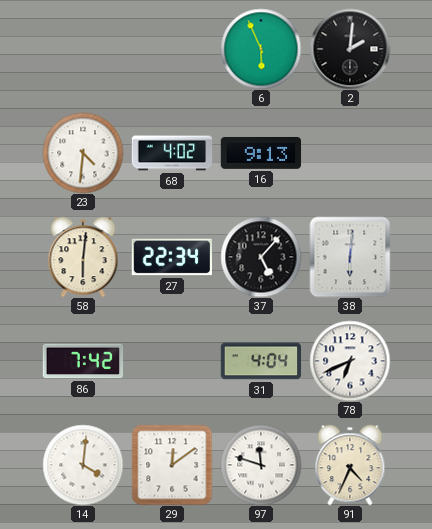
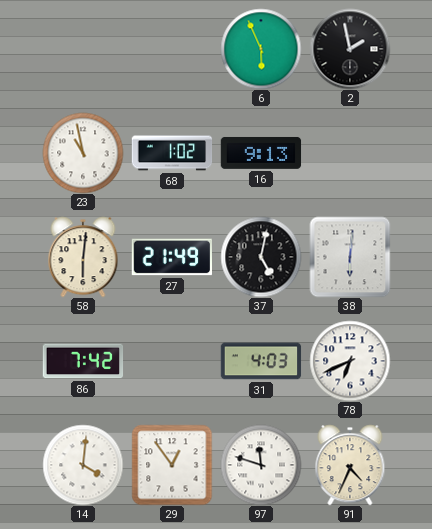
2: 2:01 -> 1:58
23: 4:31 -> 10:58
68: 4:02 -> 1:02
27: 22:34 -> 21:49
37: 5:07 -> 5:02
31: 4:04 -> 4:03
29: 12:09 -> 12:54
